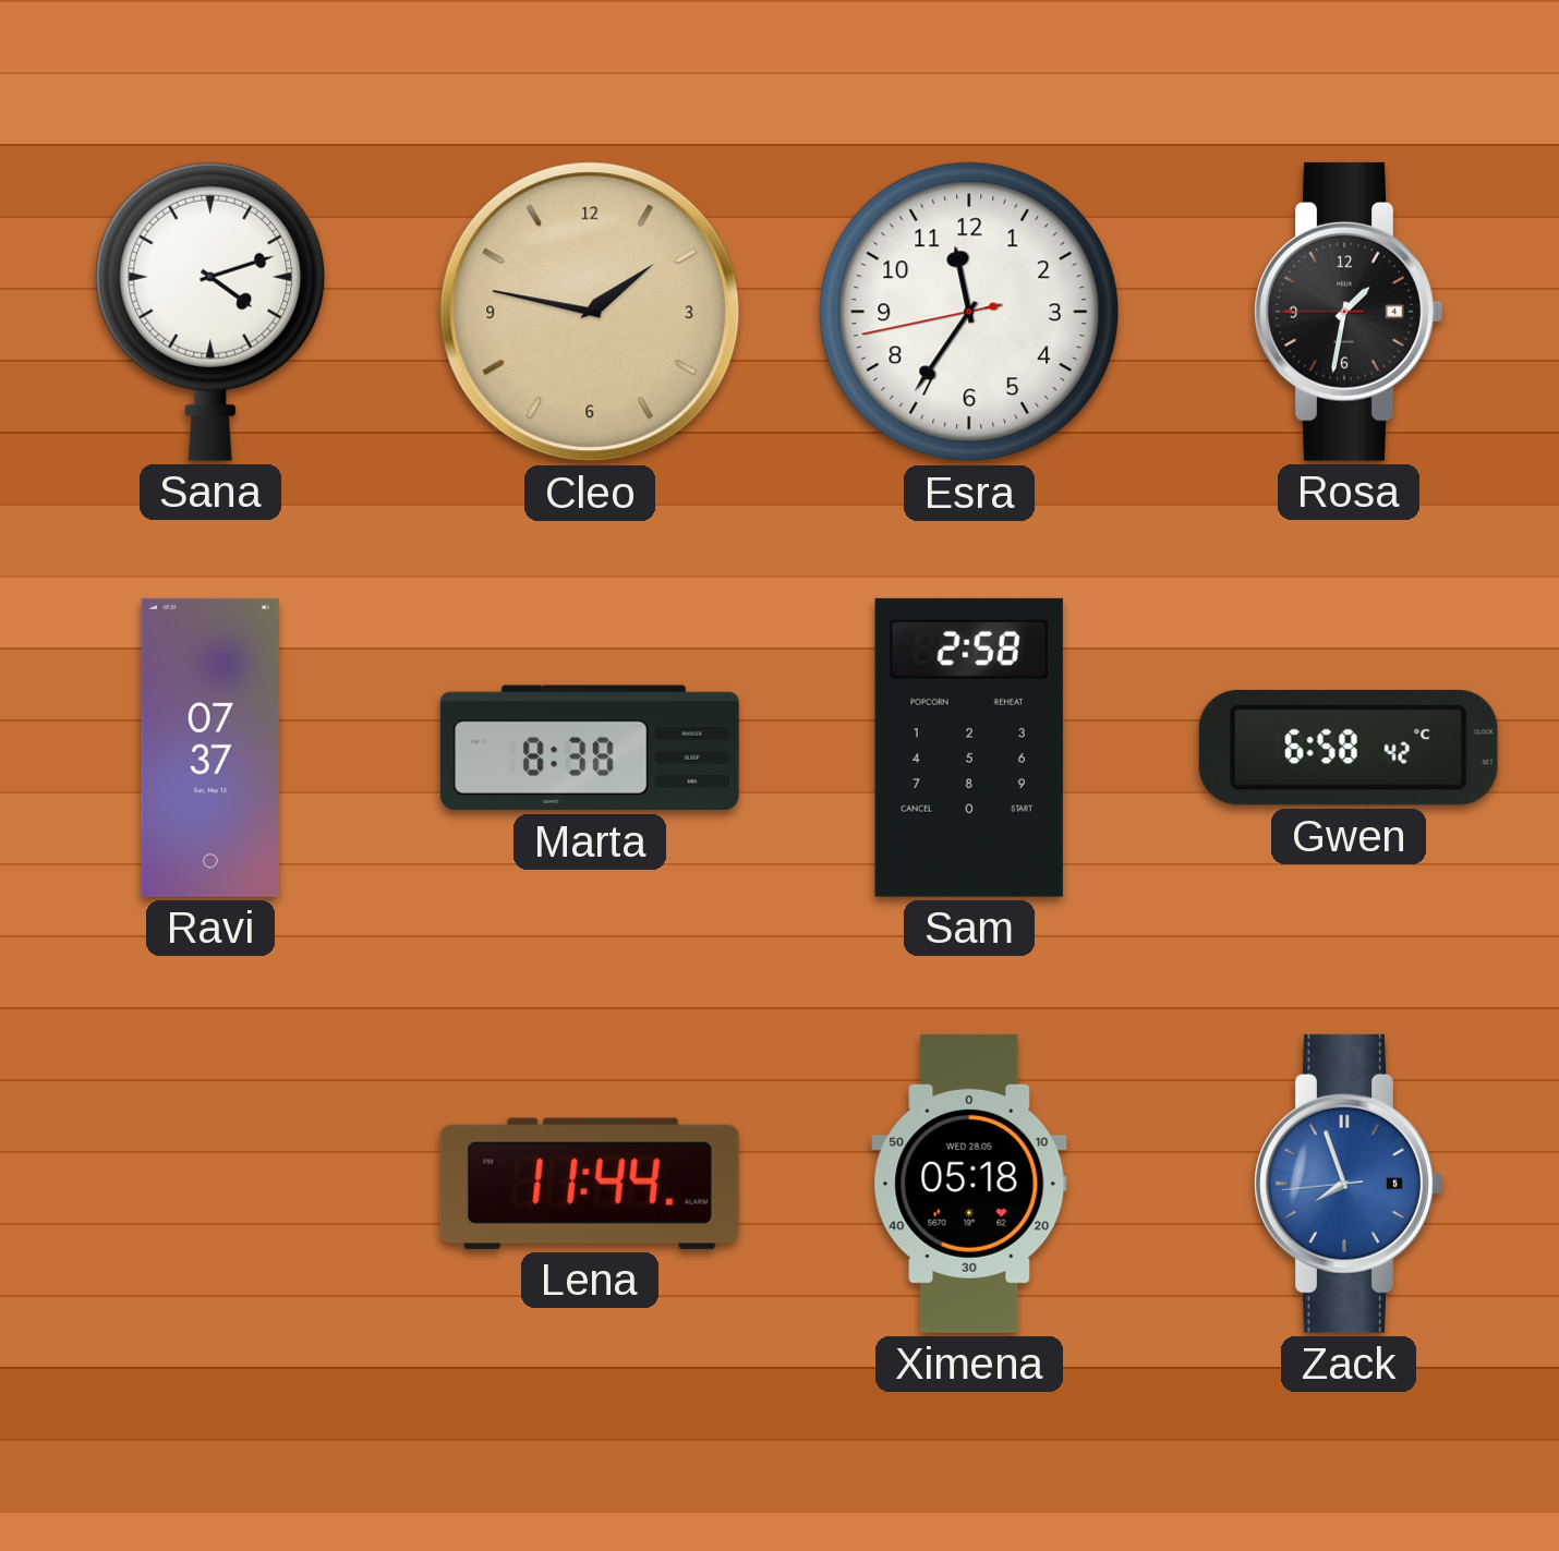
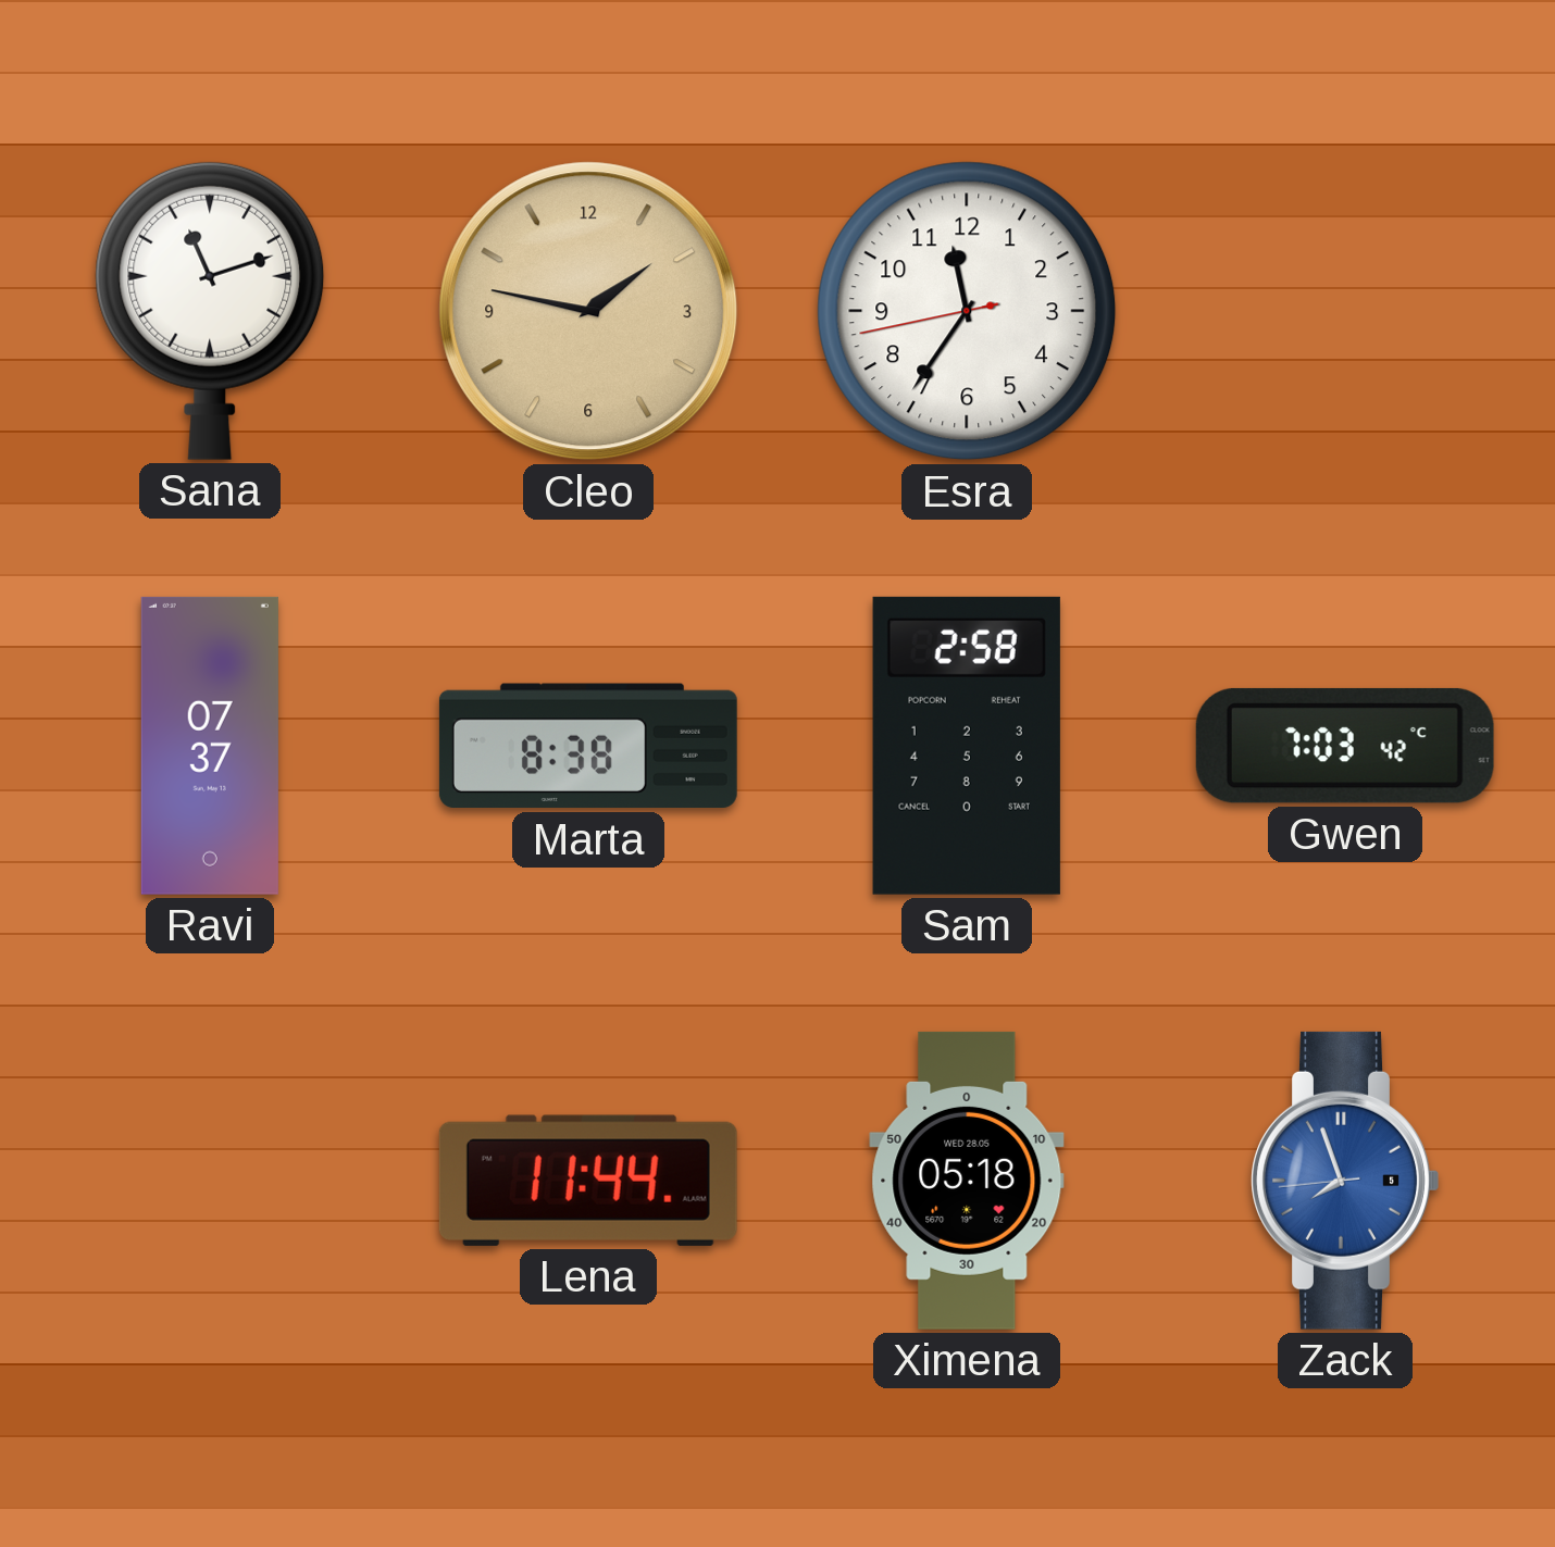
Sana: 4:12 -> 11:12
Rosa: 1:31 -> none
Gwen: 6:58 -> 7:03
